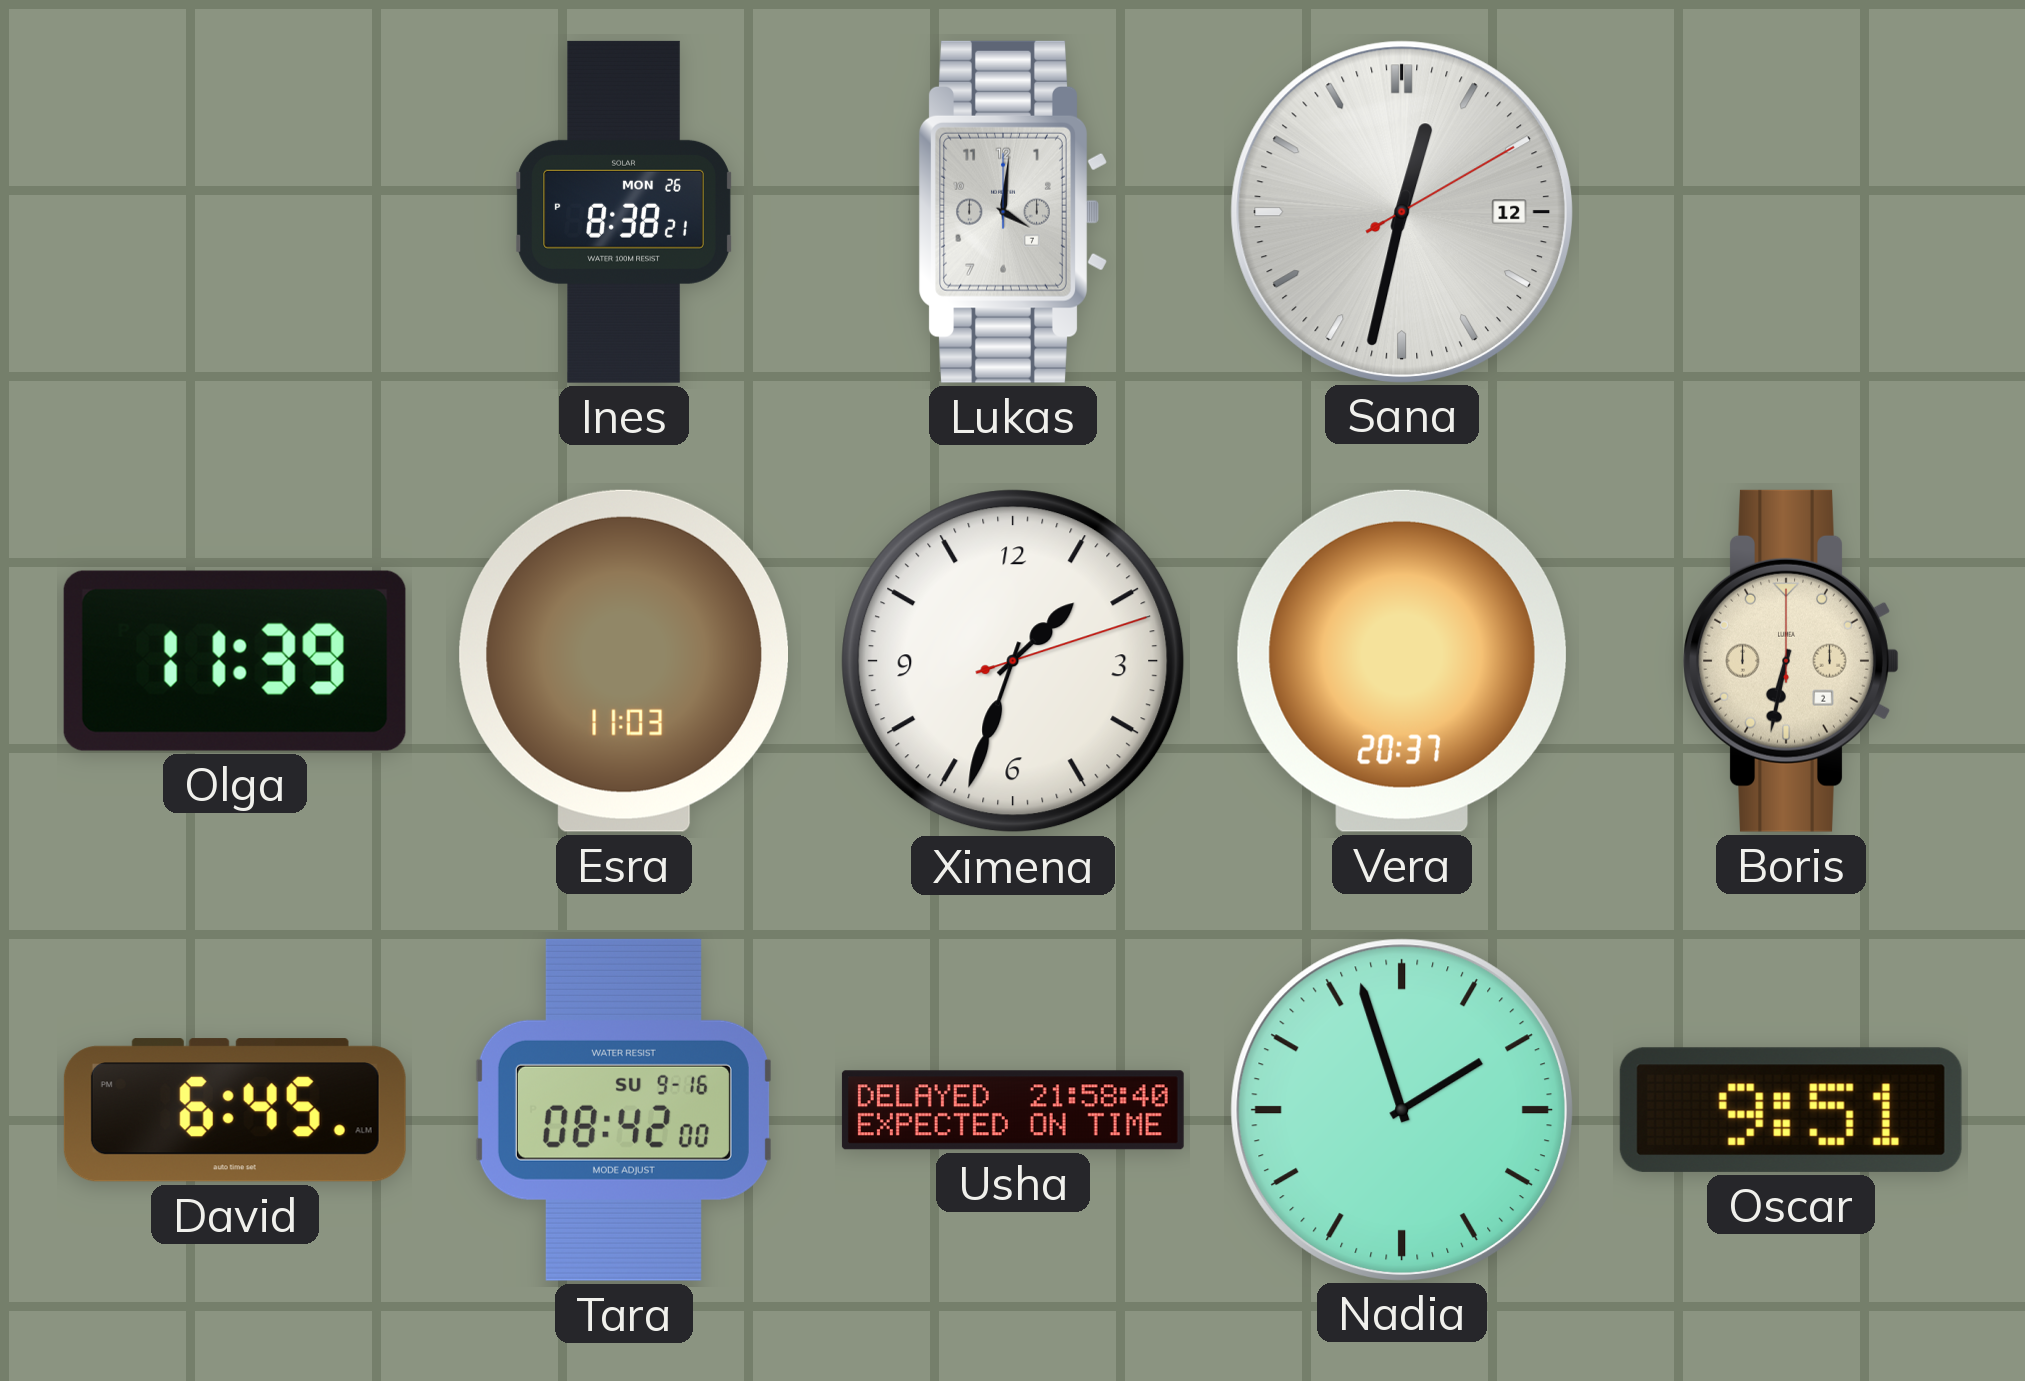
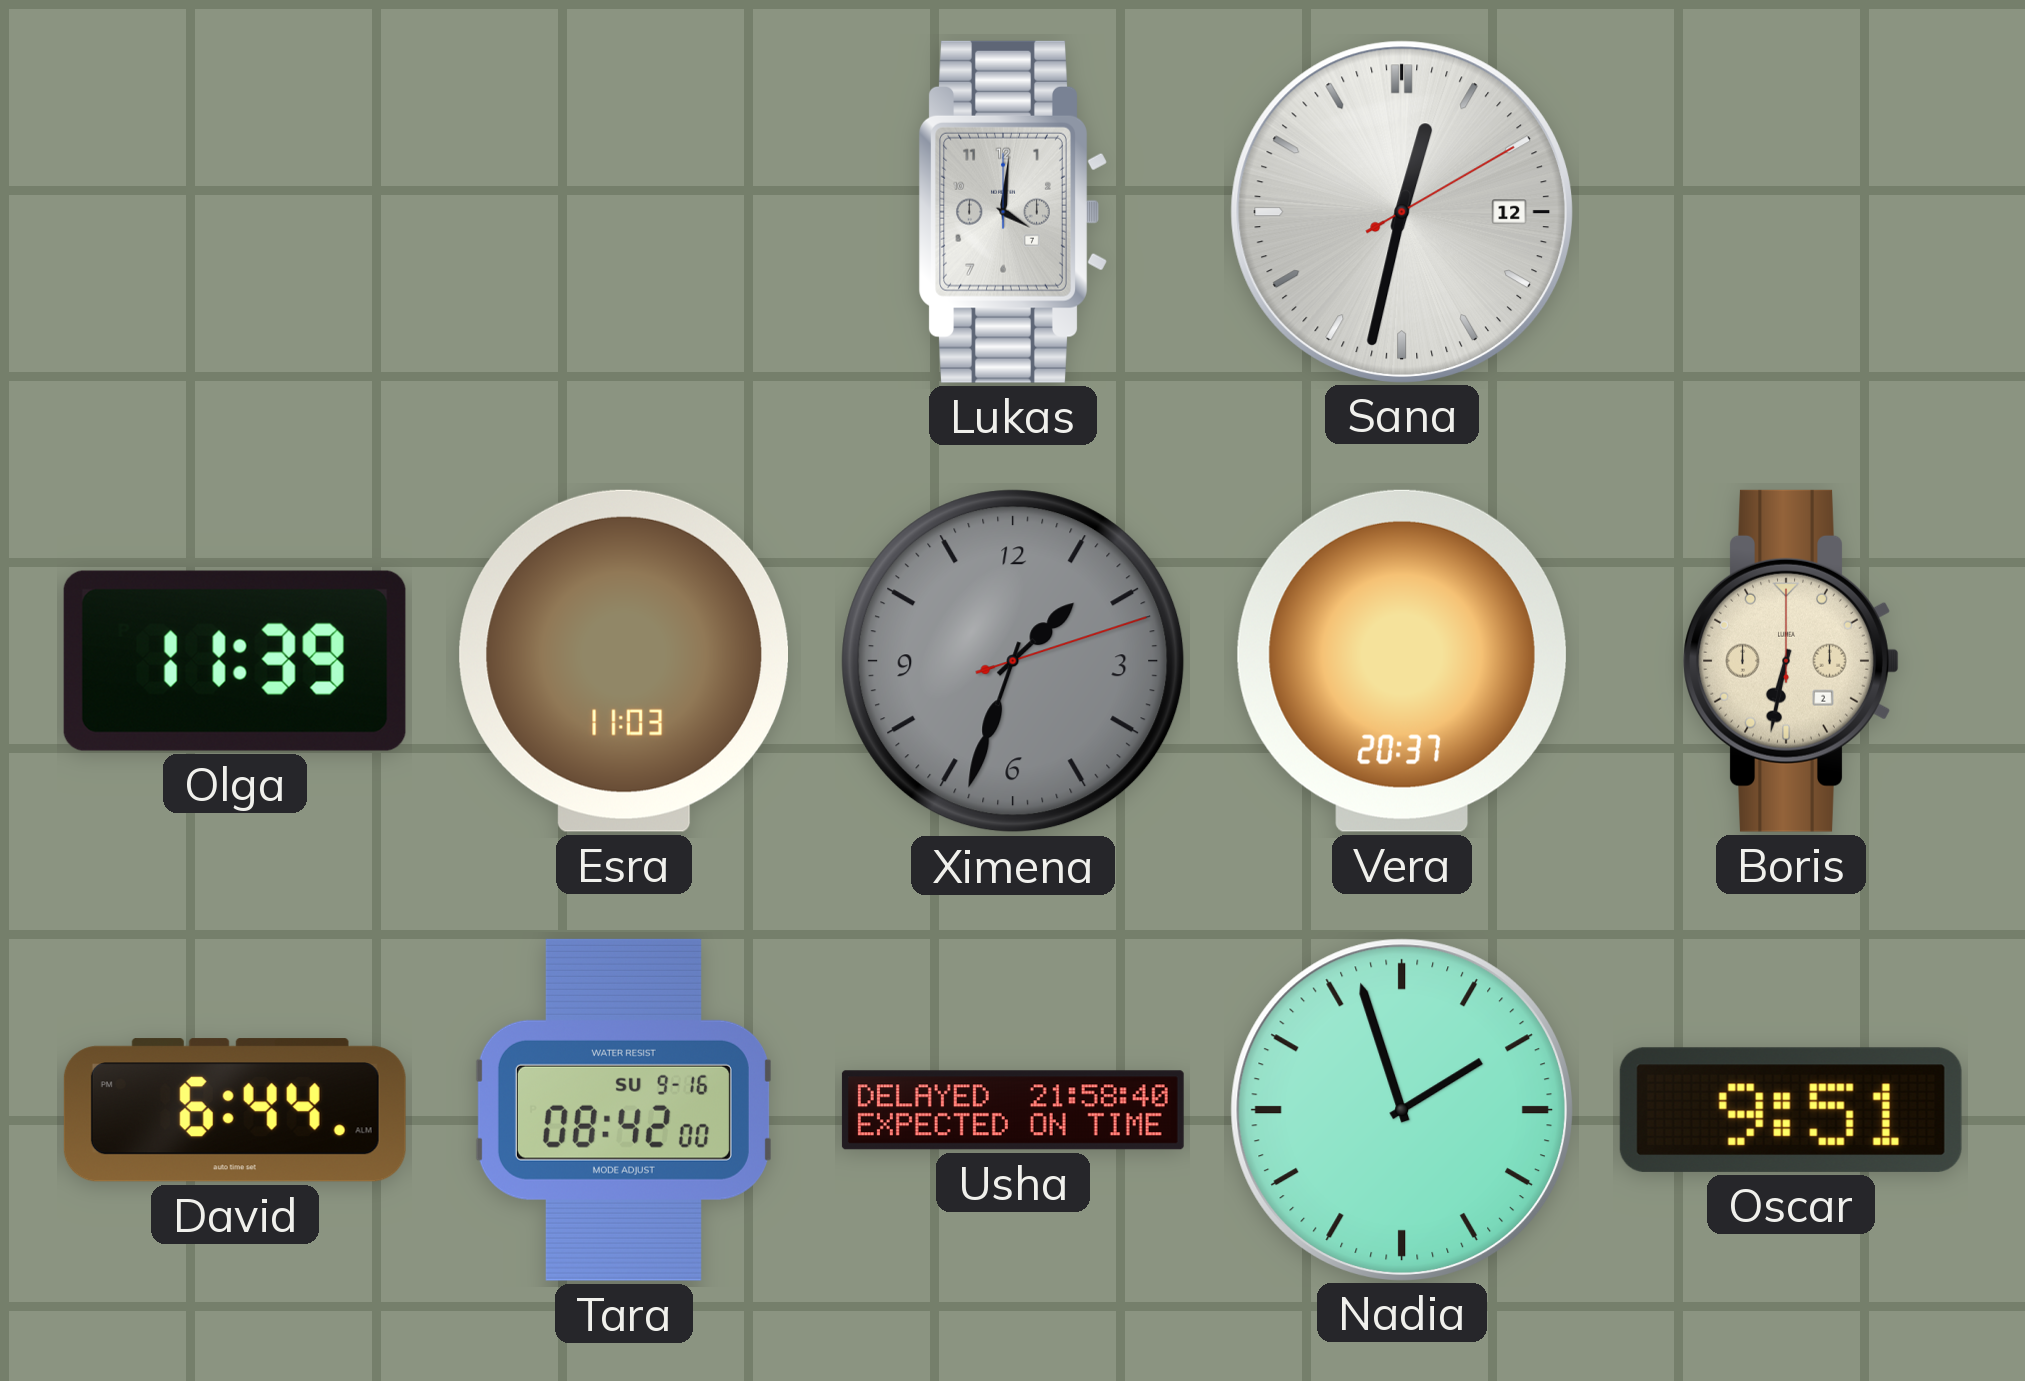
Ines: 8:38 -> none
Ximena dial: white -> grey
David: 6:45 -> 6:44
